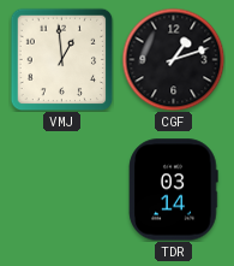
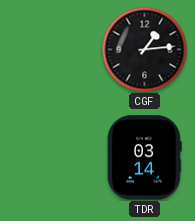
VMJ: 12:59 -> none
CGF: 1:12 -> 1:14
